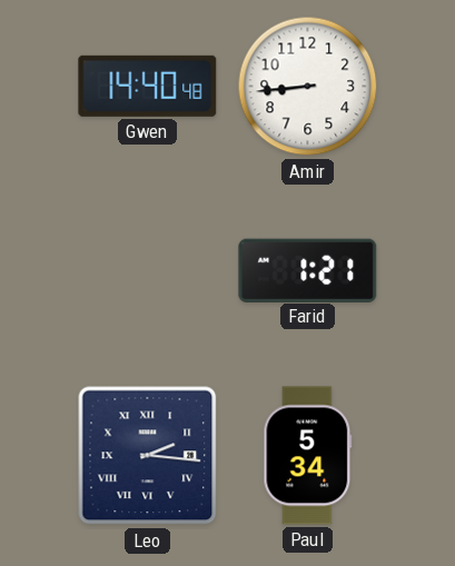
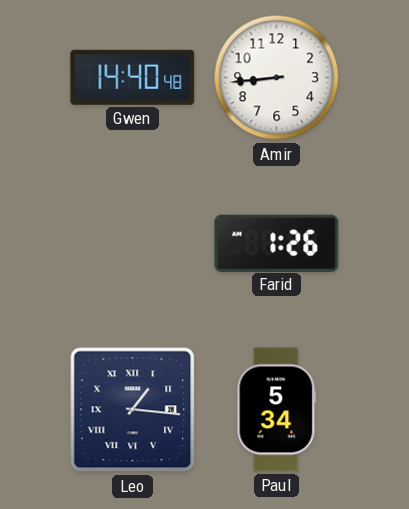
Farid: 1:21 -> 1:26
Leo: 2:16 -> 1:16
